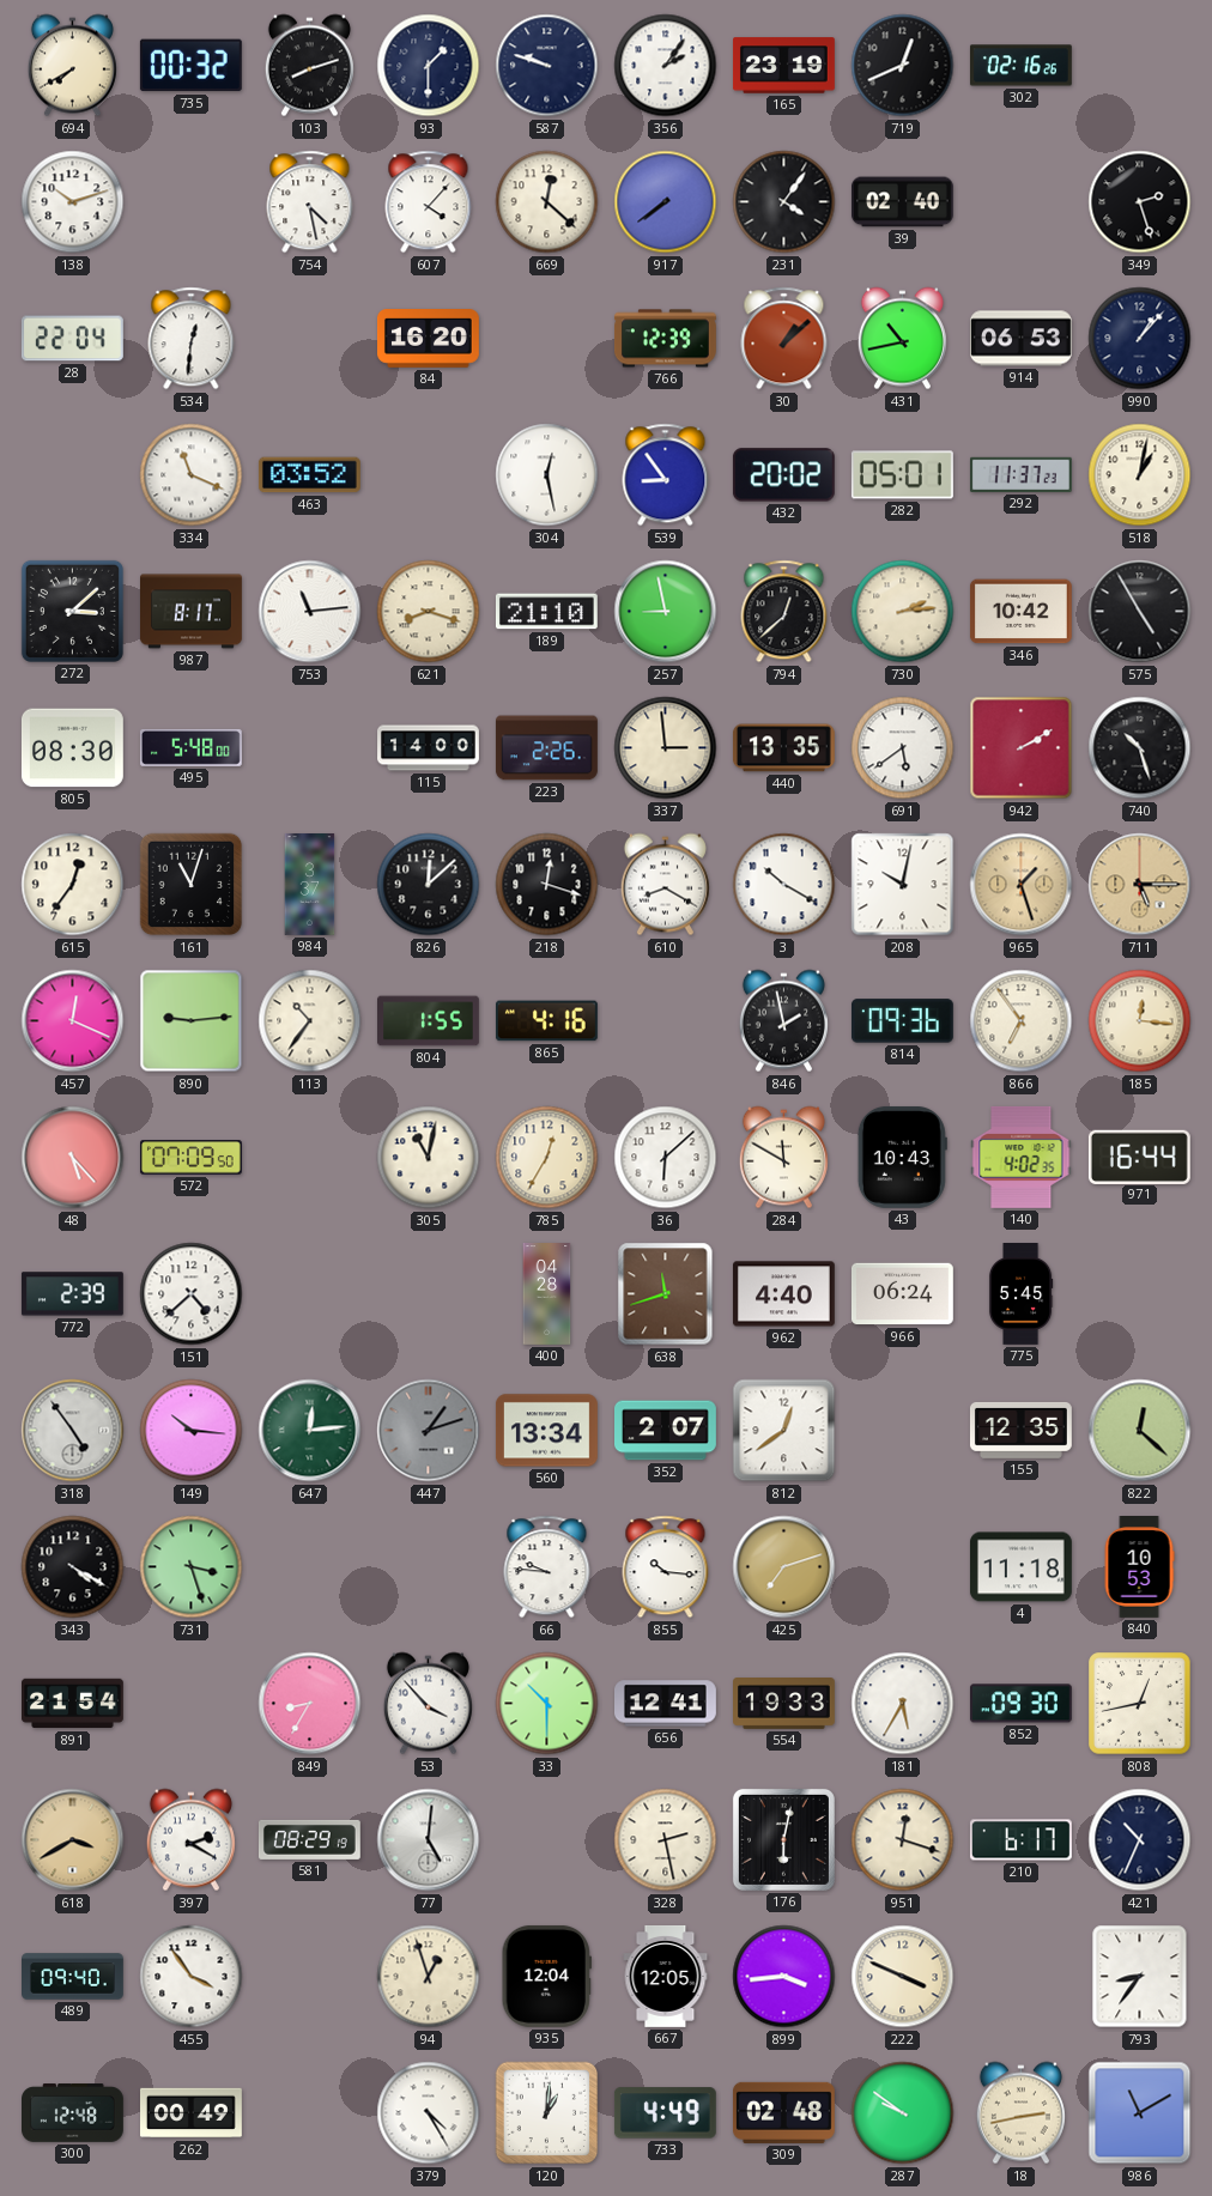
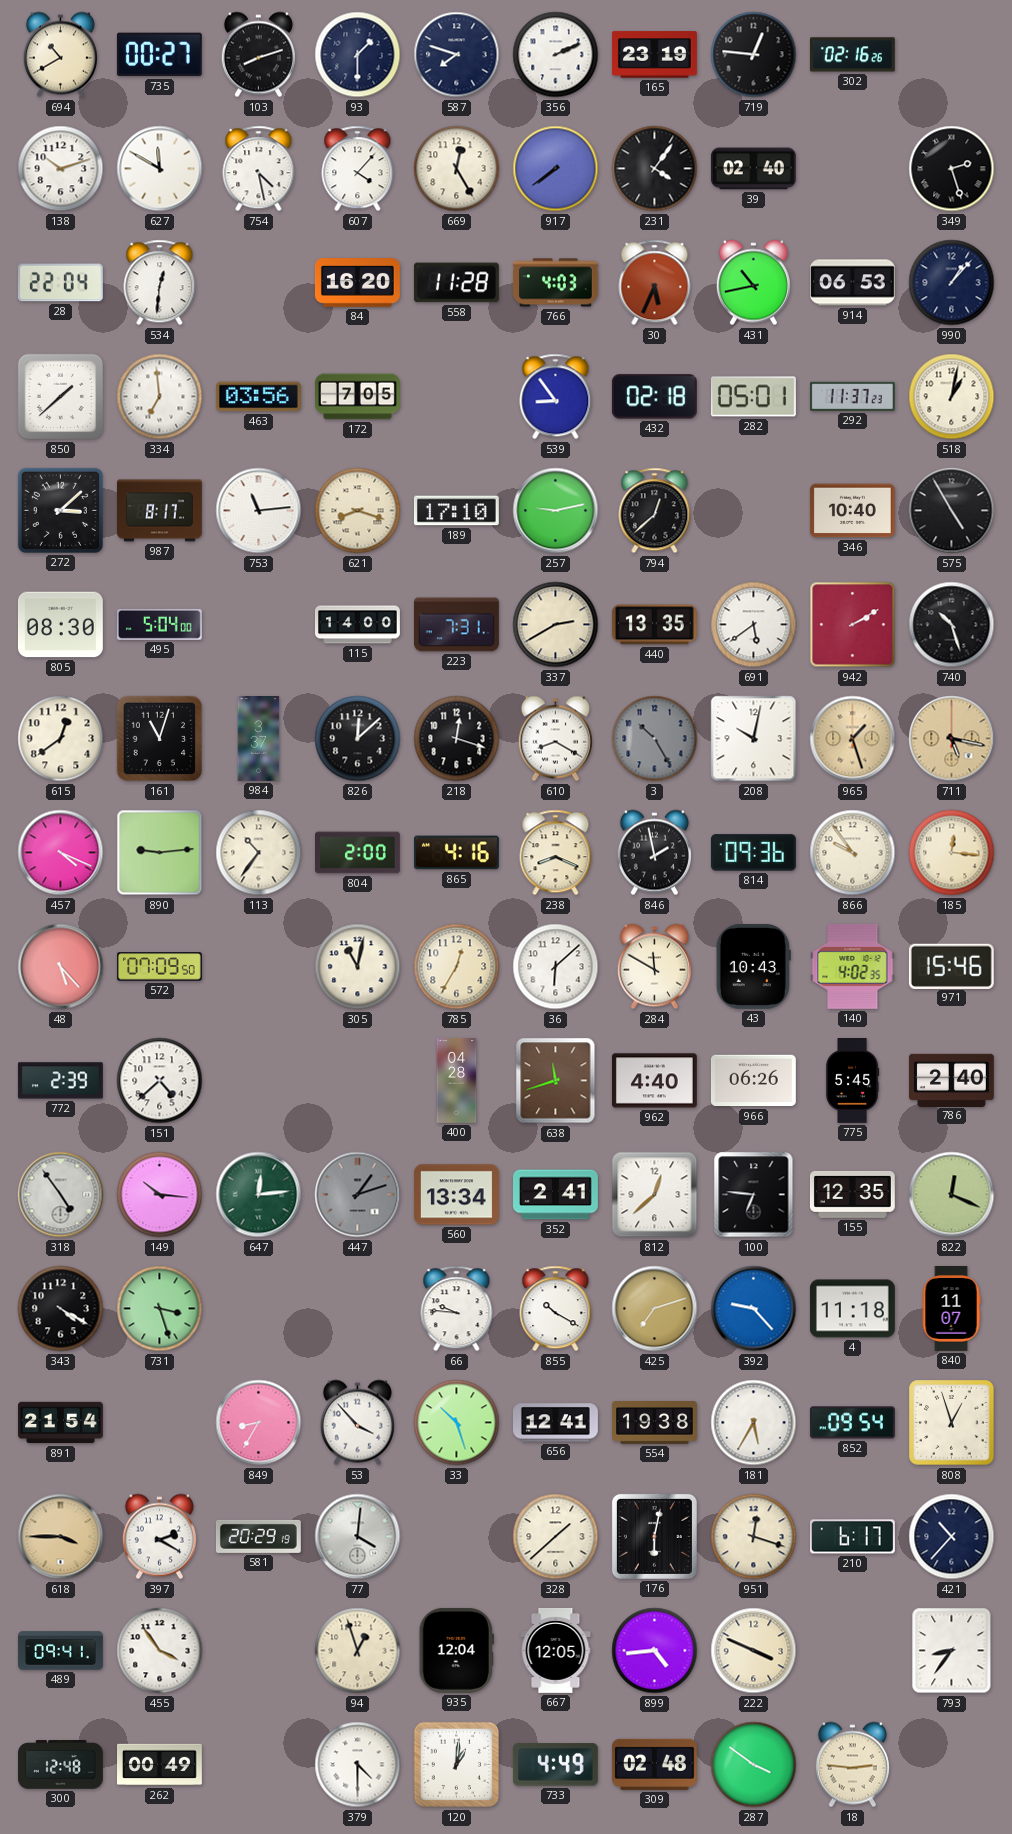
694: 7:40 -> 10:40
735: 00:32 -> 00:27
587: 9:48 -> 7:48
356: 2:06 -> 2:11
719: 12:41 -> 12:46
627: none -> 11:50
669: 12:22 -> 12:25
558: none -> 11:28
766: 12:39 -> 4:03
30: 1:08 -> 5:34
850: none -> 1:38
334: 11:19 -> 6:59
463: 03:52 -> 03:56
172: none -> 7:05
304: 12:28 -> none
432: 20:02 -> 02:18
189: 21:10 -> 17:10
257: 8:58 -> 9:13
730: 2:14 -> none
346: 10:42 -> 10:40
495: 5:48 -> 5:04
223: 2:26 -> 7:31
337: 2:59 -> 2:40
615: 12:36 -> 12:39
3: 10:20 -> 10:25
3 dial: white -> grey
711: 5:15 -> 5:17
457: 12:19 -> 4:19
804: 1:55 -> 2:00
238: none -> 8:19
866: 6:54 -> 9:54
971: 16:44 -> 15:46
966: 06:24 -> 06:26
786: none -> 2:40
352: 2:07 -> 2:41
812: 12:39 -> 12:38
100: none -> 6:46
822: 12:22 -> 12:19
855: 10:16 -> 10:20
392: none -> 9:23
840: 10:53 -> 11:07
33: 10:30 -> 10:27
554: 19:33 -> 19:38
852: 09:30 -> 09:54
808: 12:43 -> 12:57
618: 3:40 -> 3:45
581: 08:29 -> 20:29
77: 5:01 -> 4:01
328: 2:28 -> 1:38
421: 10:34 -> 10:37
489: 09:40 -> 09:41
899: 3:44 -> 4:44
379: 4:25 -> 4:30
287: 9:51 -> 3:51
18: 2:43 -> 2:46
986: 11:10 -> none
